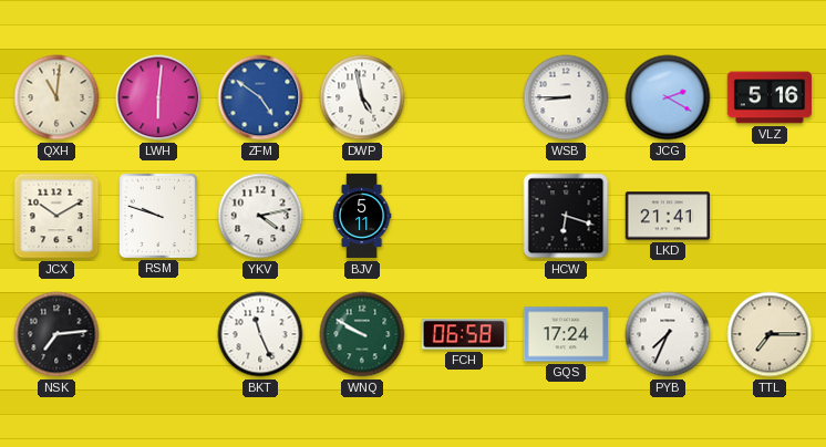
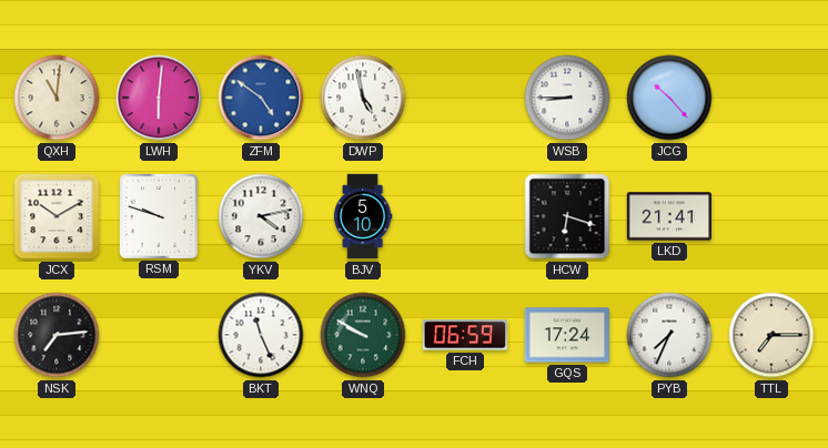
JCG: 2:20 -> 10:23
VLZ: 5:16 -> none
BJV: 5:11 -> 5:10
FCH: 06:58 -> 06:59
